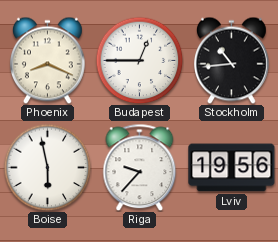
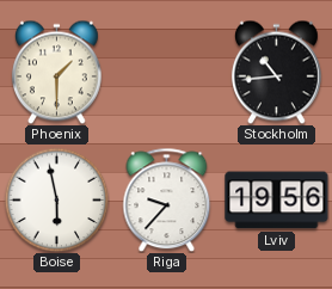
Phoenix: 8:19 -> 1:30
Budapest: 12:45 -> none
